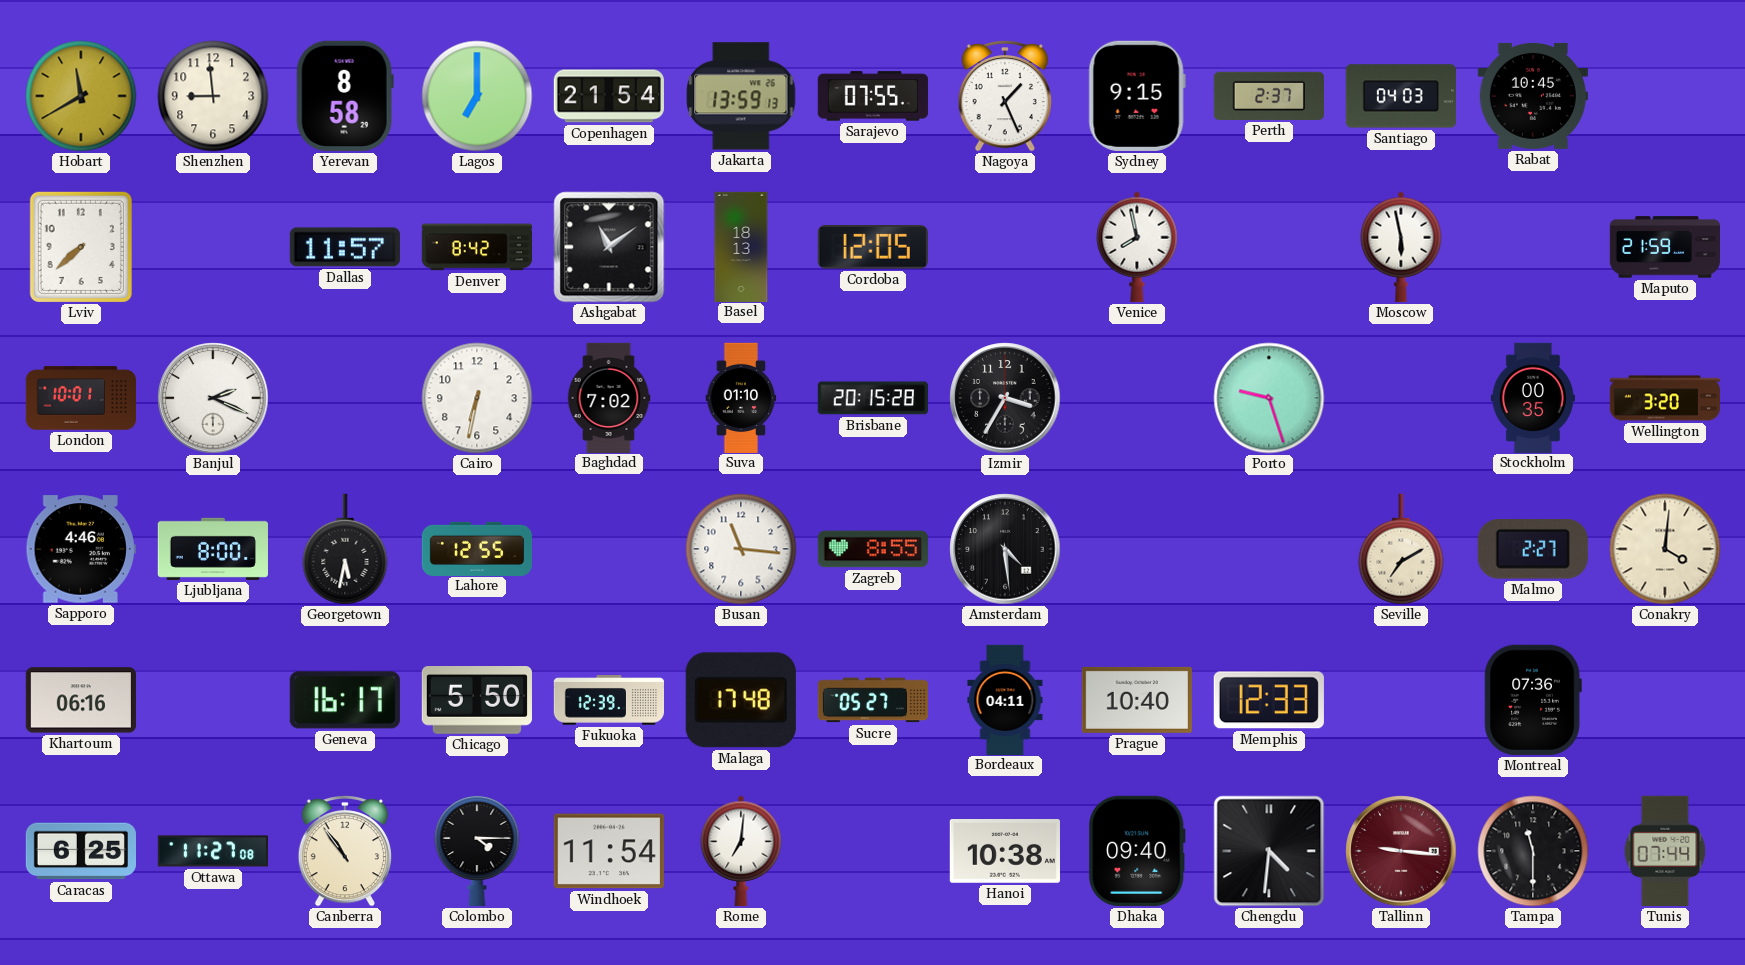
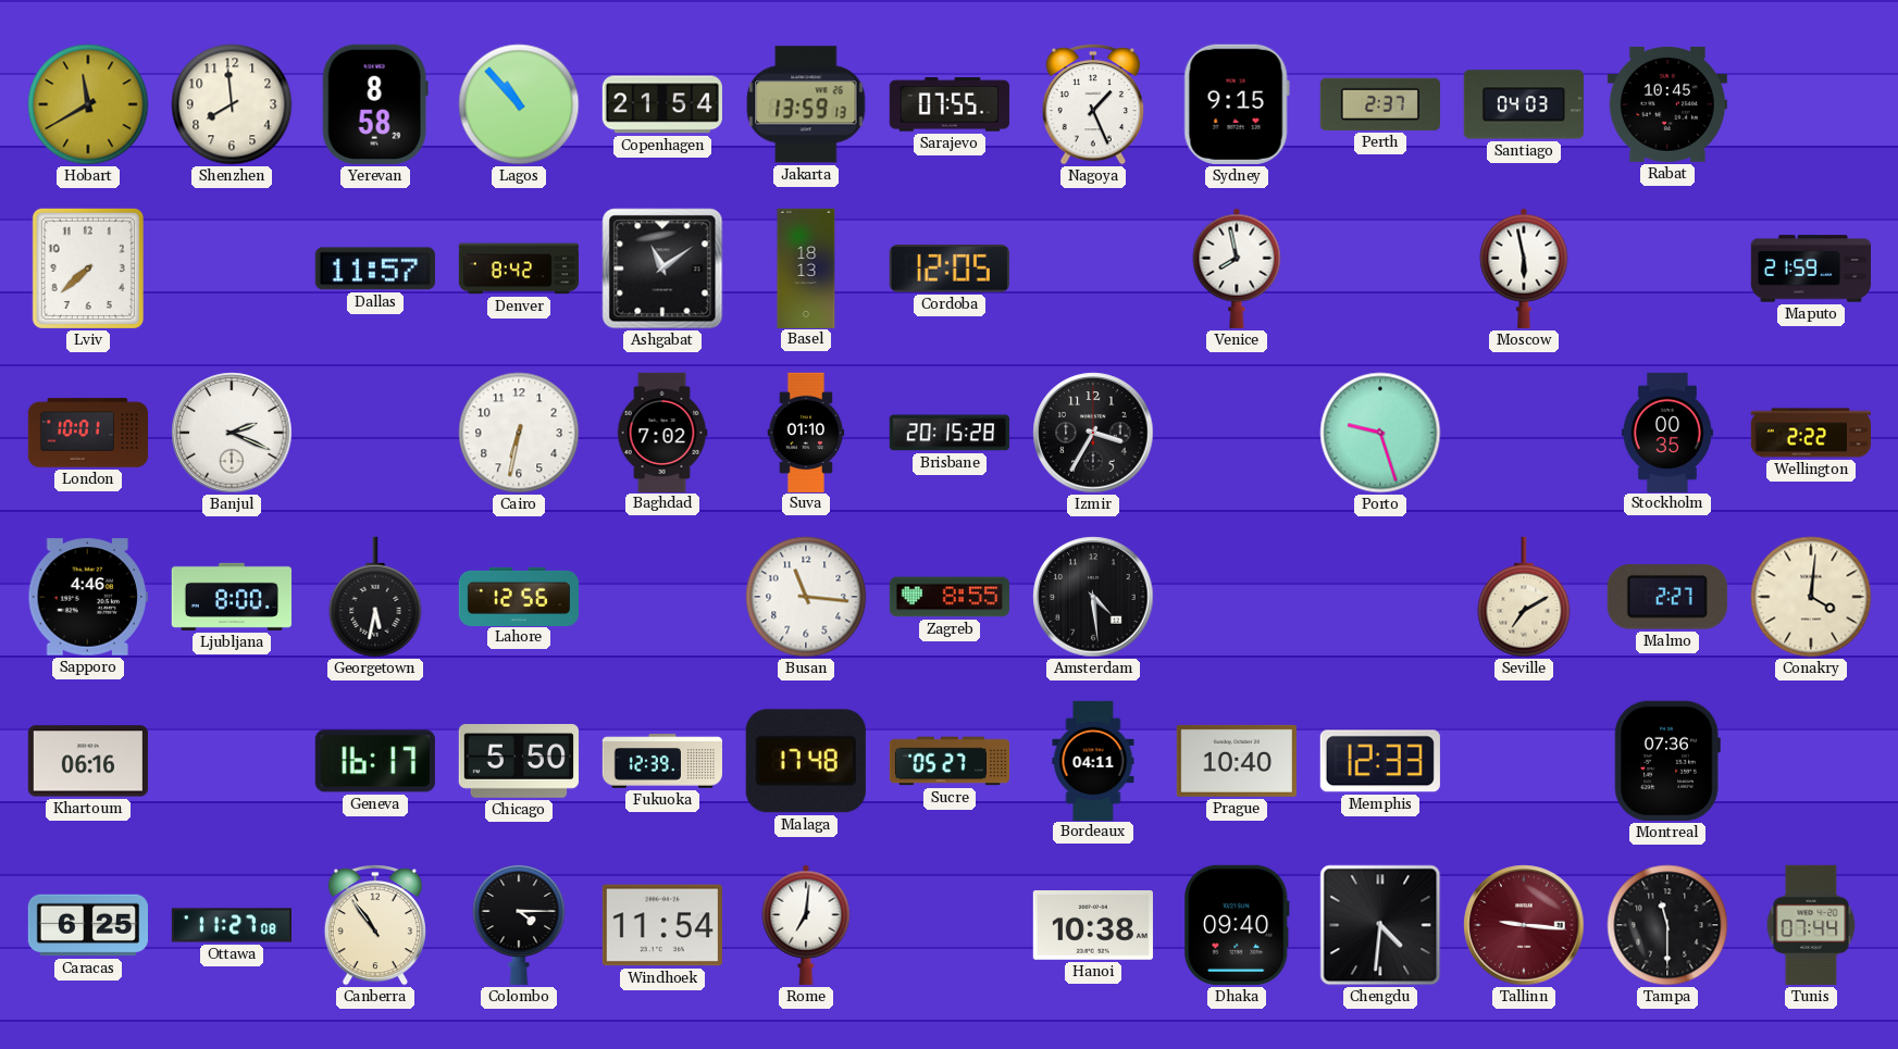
Shenzhen: 8:59 -> 7:59
Lagos: 7:00 -> 10:53
Wellington: 3:20 -> 2:22
Lahore: 12:55 -> 12:56
